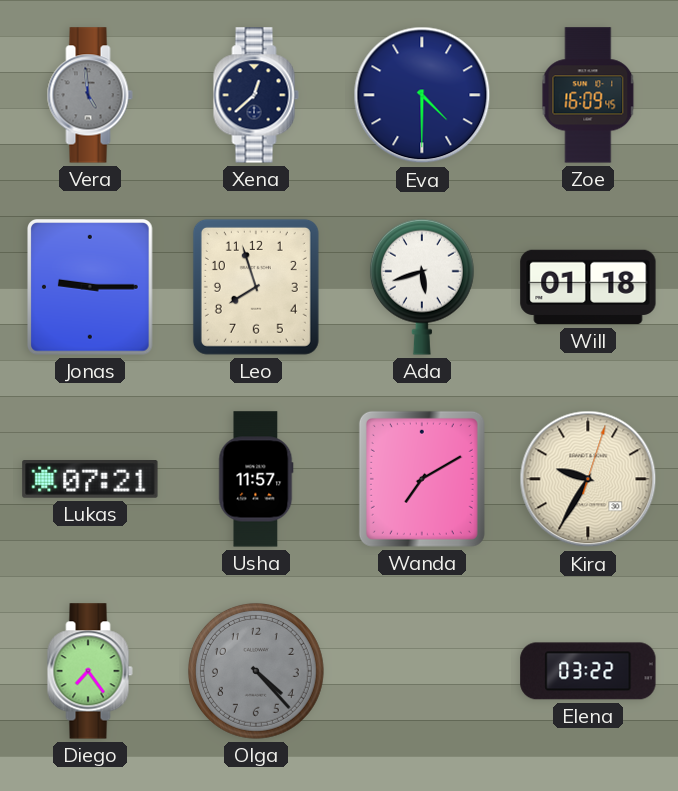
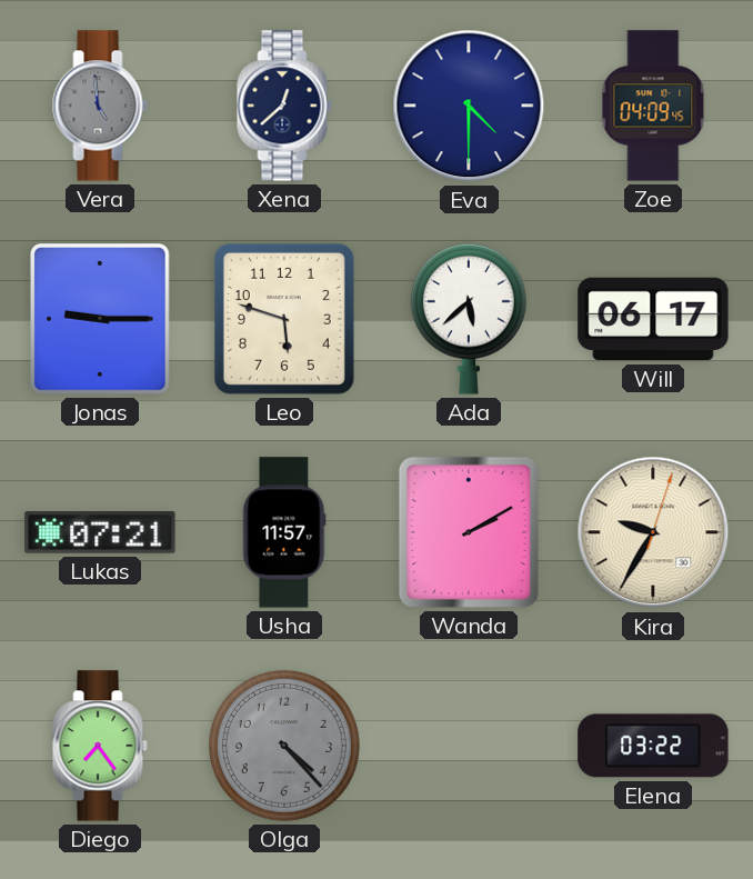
Zoe: 16:09 -> 04:09
Leo: 7:57 -> 5:48
Ada: 5:42 -> 5:38
Will: 01:18 -> 06:17
Wanda: 7:10 -> 2:10
